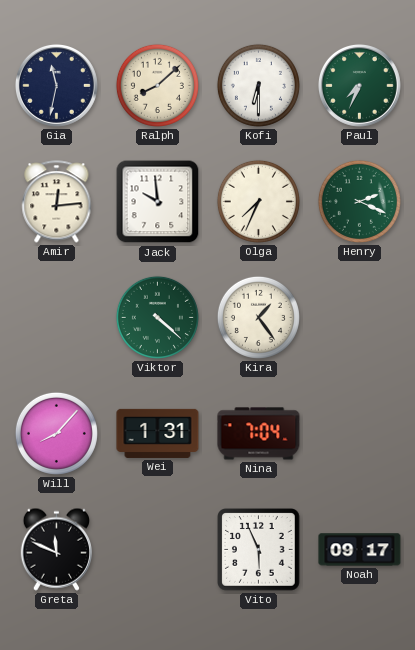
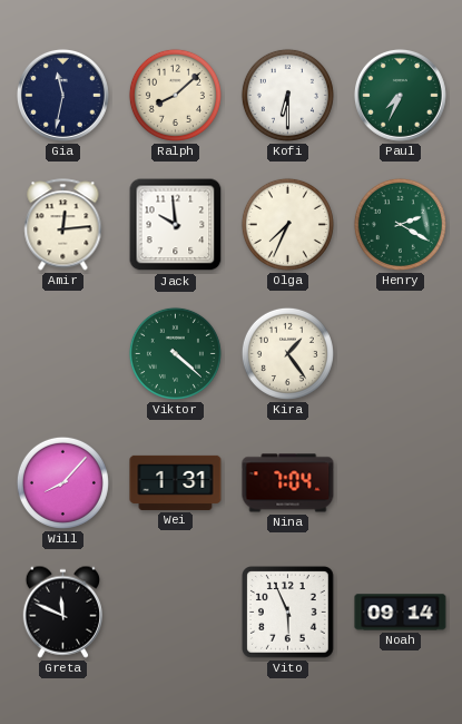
Henry: 2:19 -> 2:20
Noah: 09:17 -> 09:14
